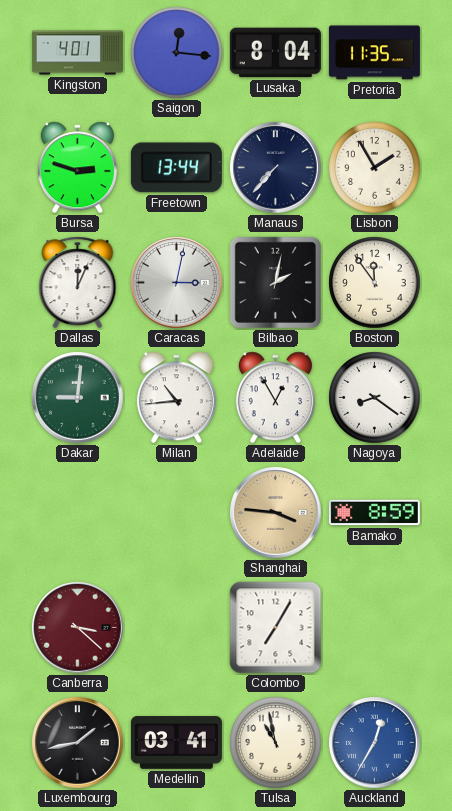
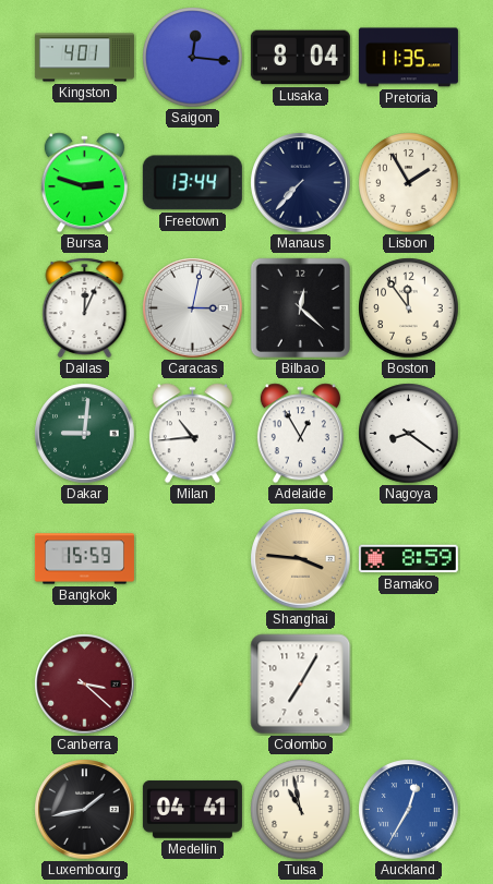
Bilbao: 2:02 -> 12:22
Bangkok: none -> 15:59
Medellin: 03:41 -> 04:41
